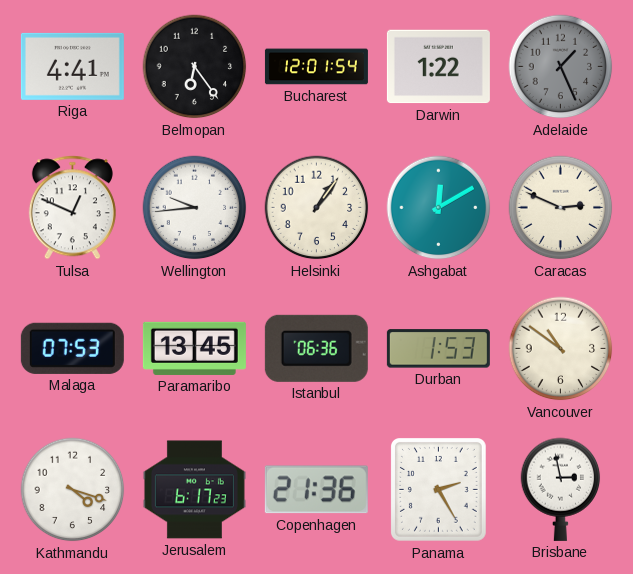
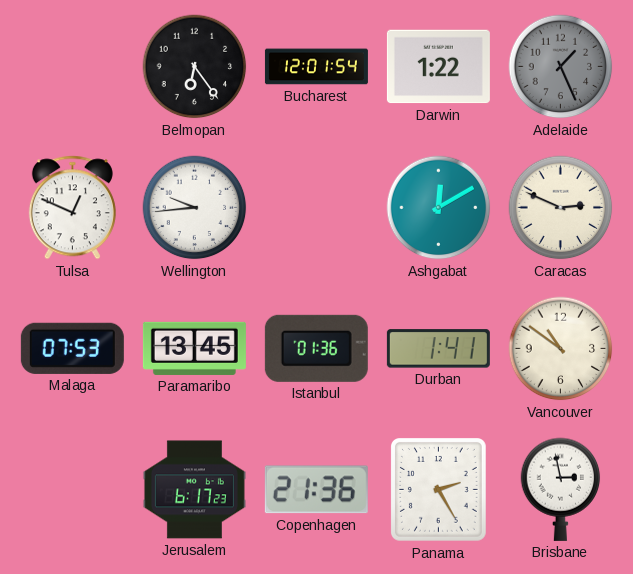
Riga: 4:41 -> none
Helsinki: 1:06 -> none
Istanbul: 06:36 -> 01:36
Durban: 1:53 -> 1:41
Kathmandu: 4:18 -> none
